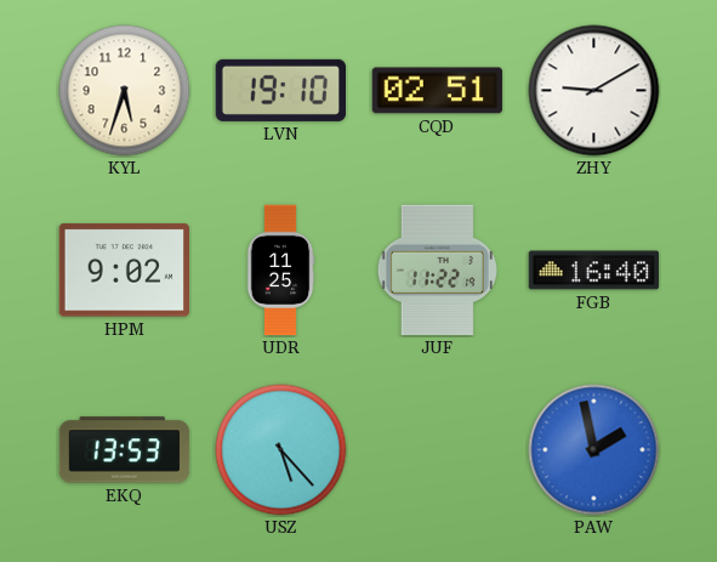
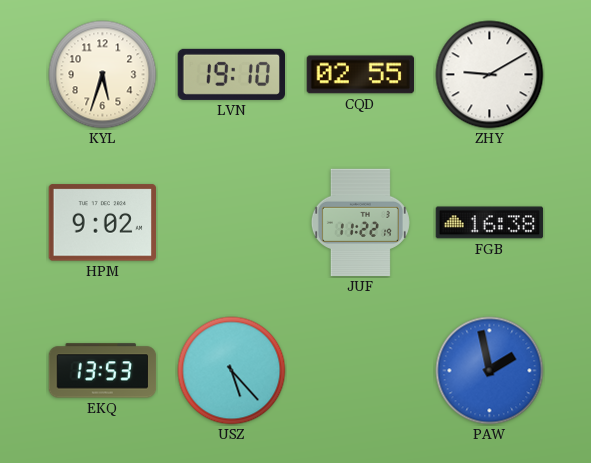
CQD: 02:51 -> 02:55
UDR: 11:25 -> none
FGB: 16:40 -> 16:38
